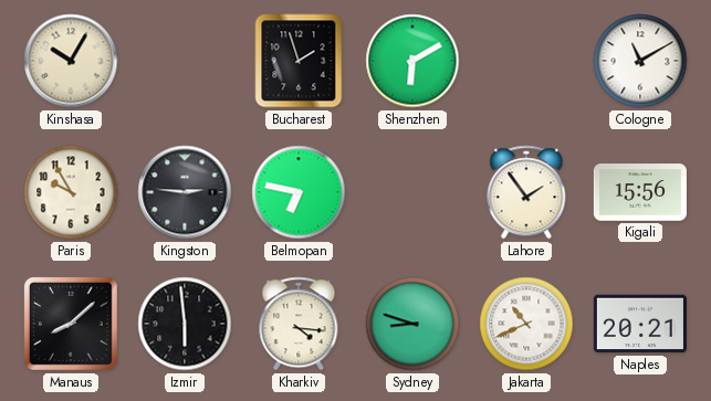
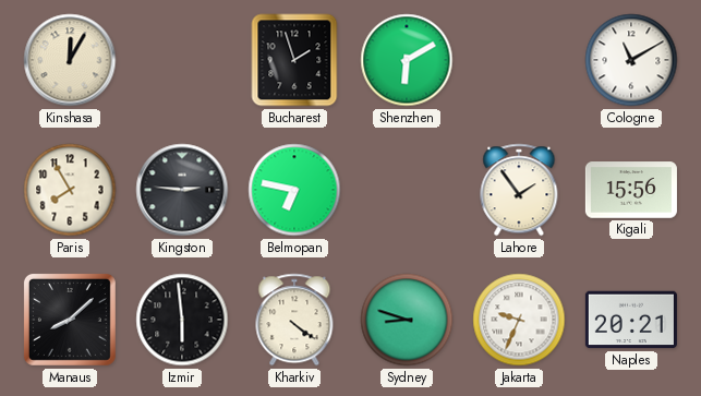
Kinshasa: 10:05 -> 12:05
Paris: 9:55 -> 7:55
Kharkiv: 4:16 -> 4:21
Jakarta: 10:41 -> 9:34
